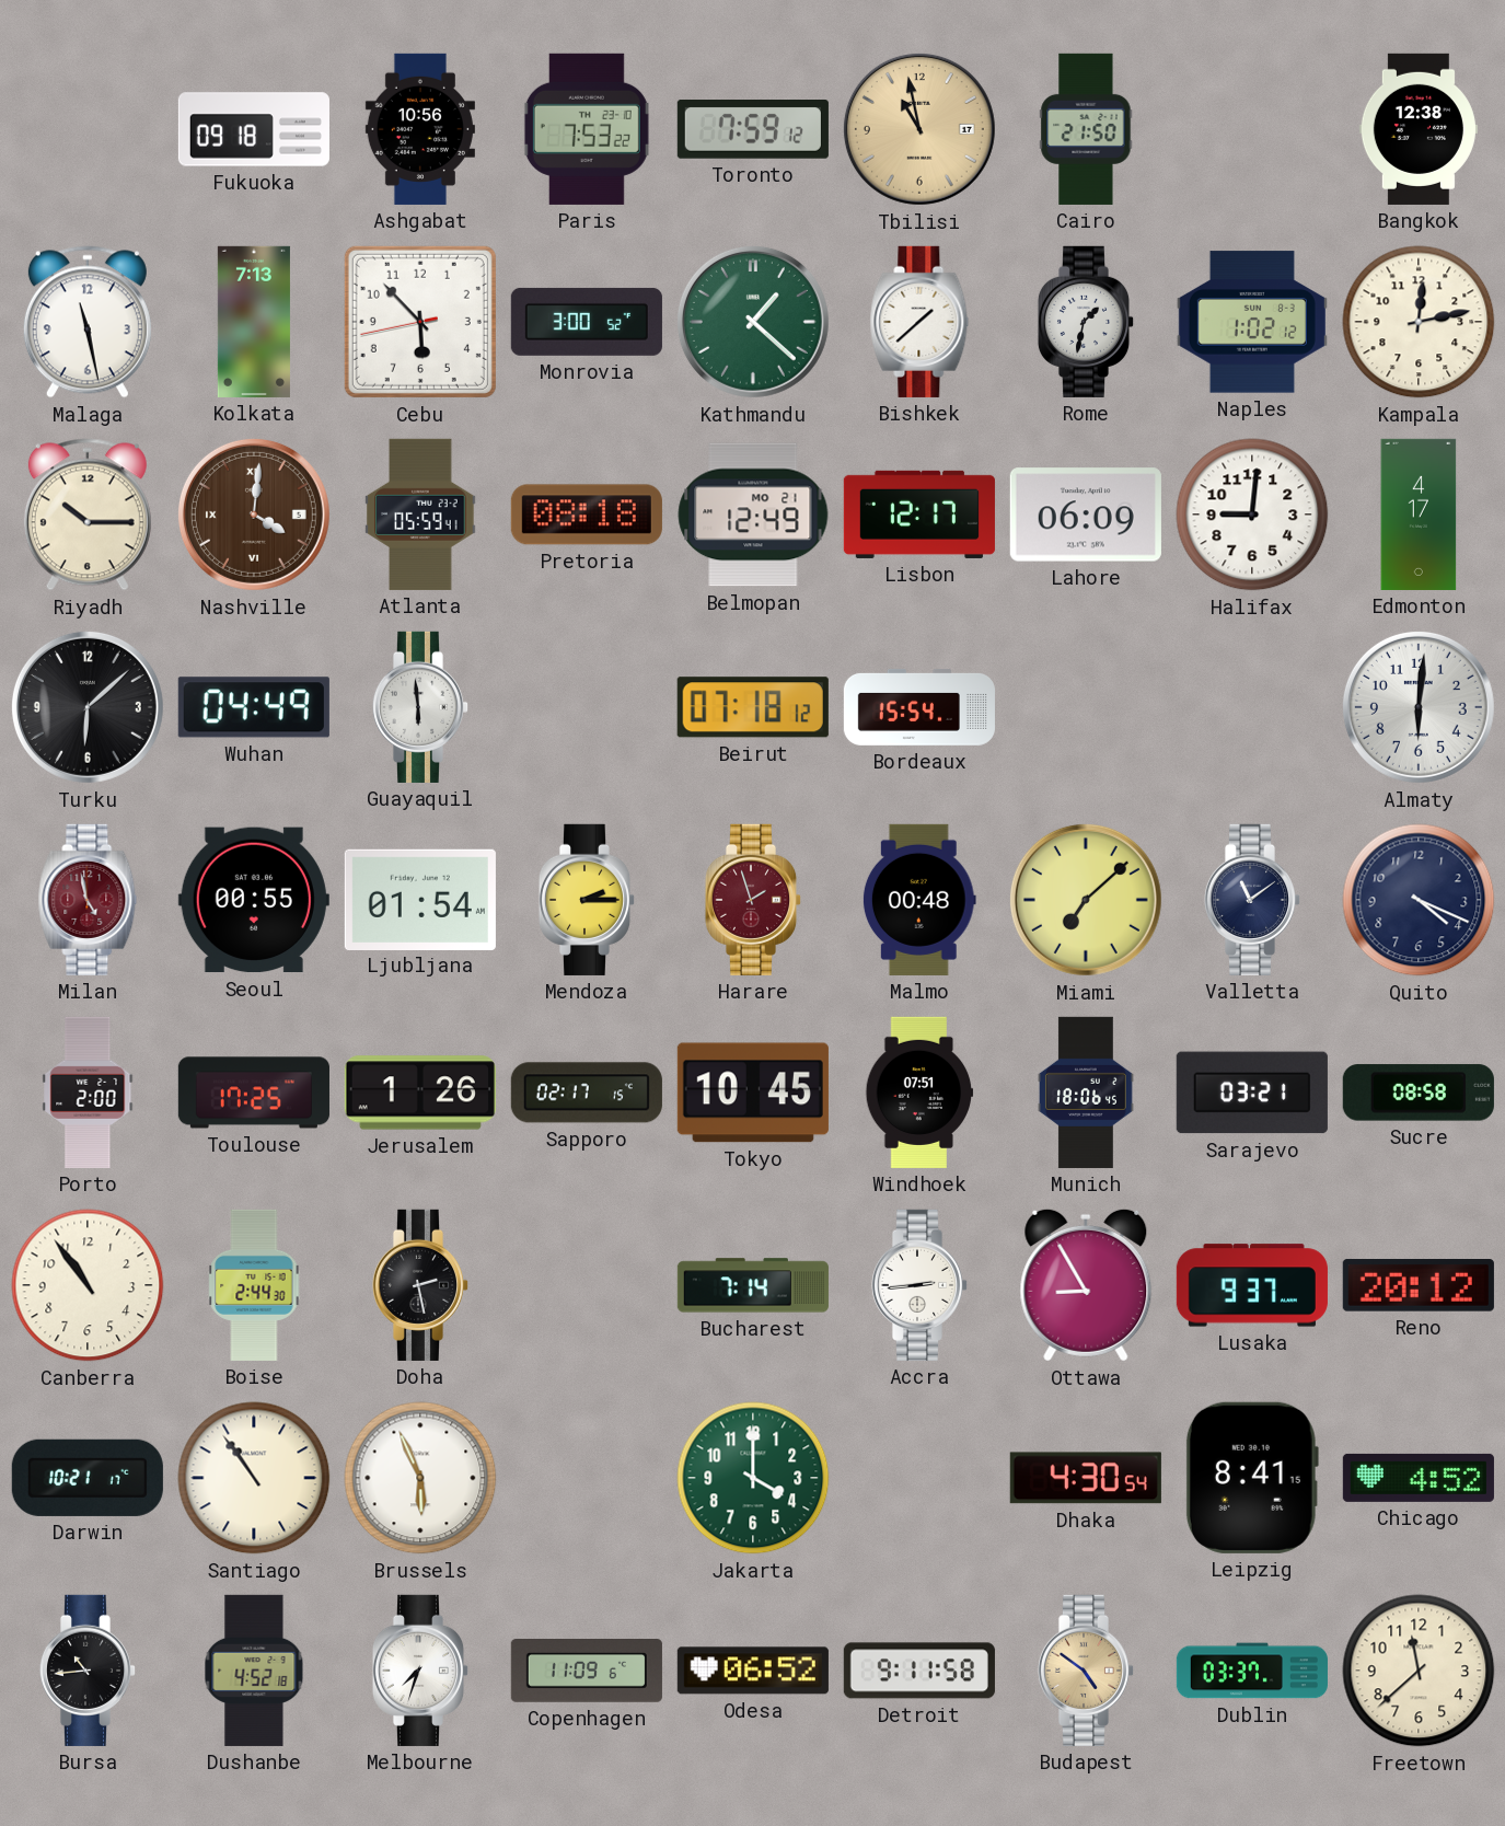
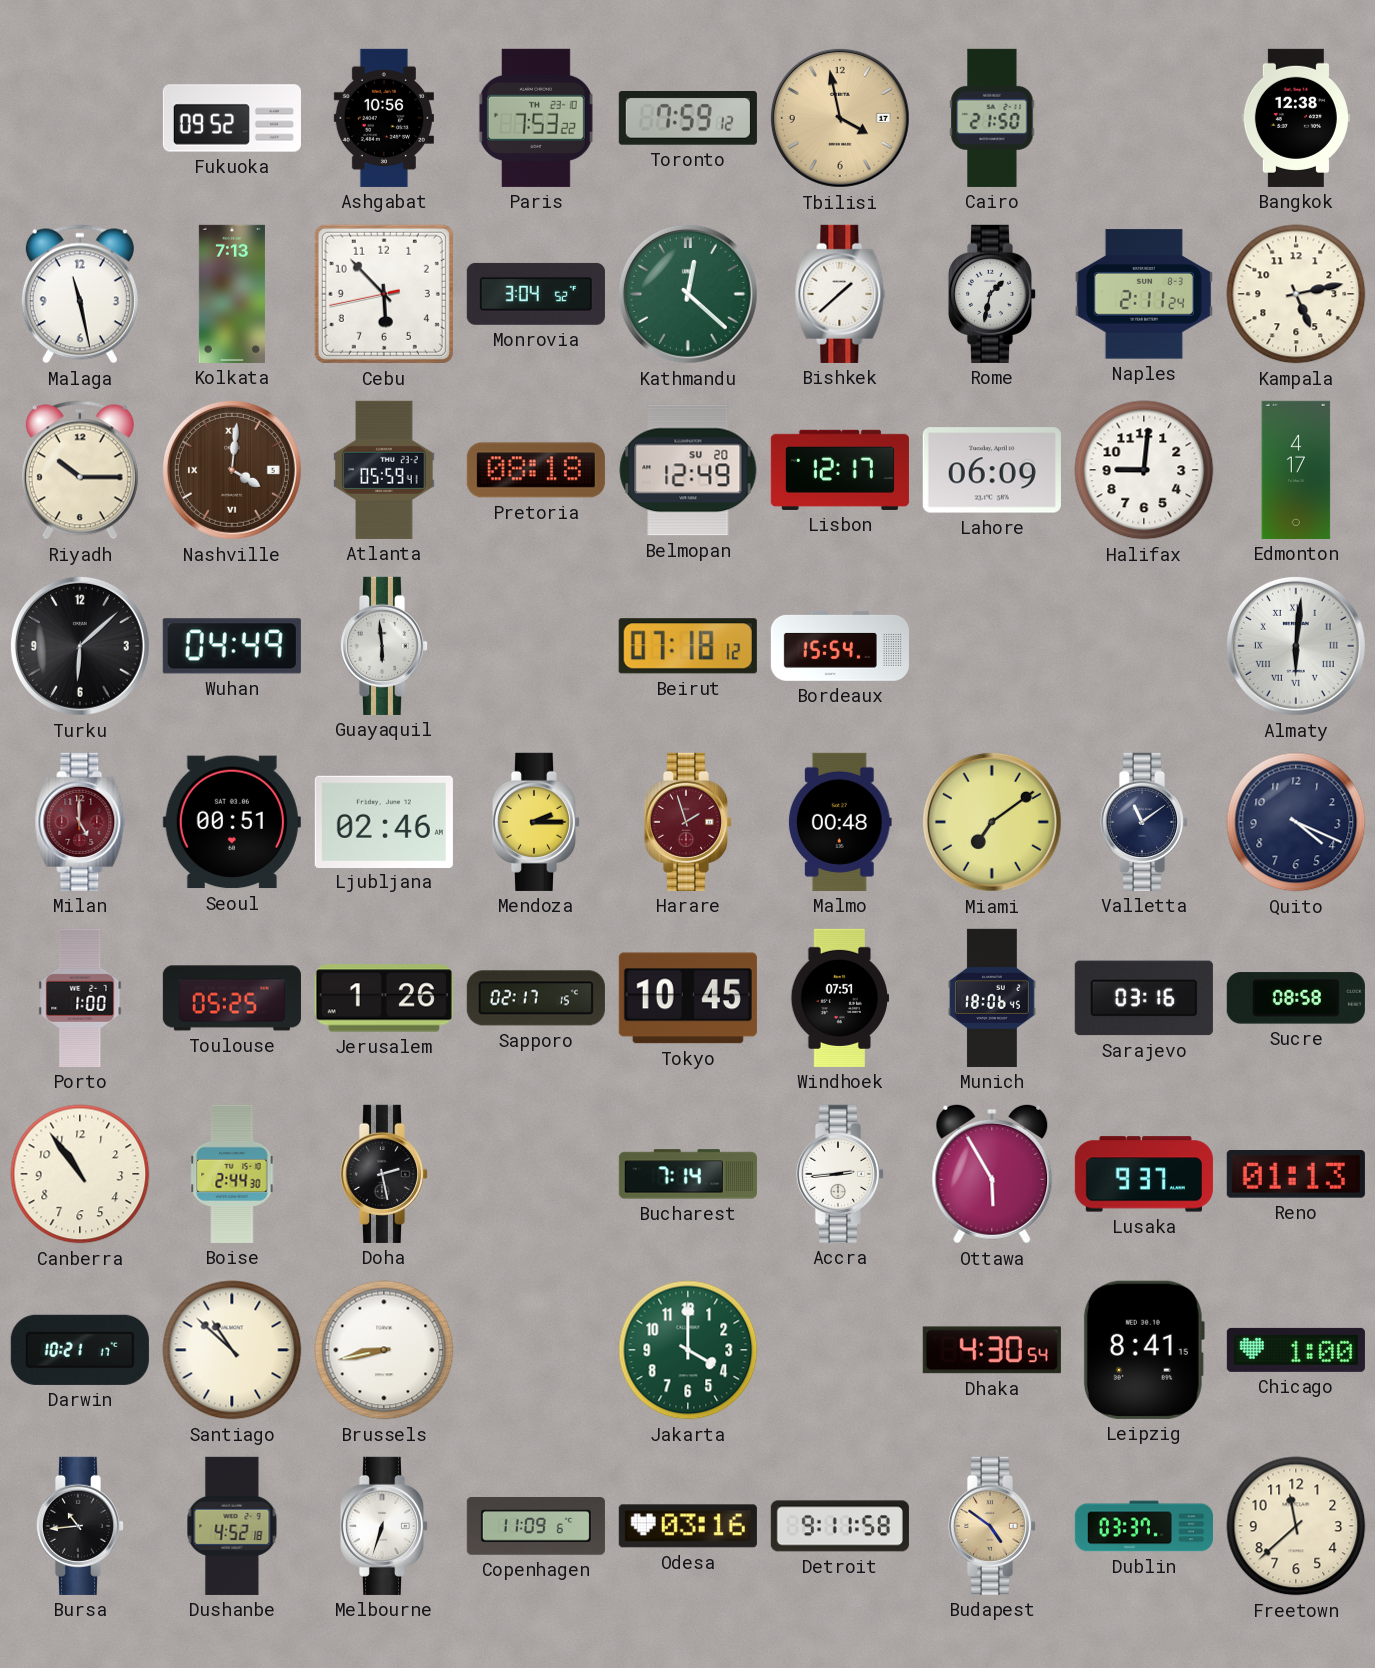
Fukuoka: 09:18 -> 09:52
Tbilisi: 10:58 -> 3:58
Monrovia: 3:00 -> 3:04
Kathmandu: 1:22 -> 12:22
Naples: 1:02 -> 2:11
Kampala: 12:13 -> 5:13
Belmopan date: MO 21 -> SU 20
Almaty numerals: Arabic -> Roman
Milan: 4:58 -> 5:00
Seoul: 00:55 -> 00:51
Ljubljana: 01:54 -> 02:46
Miami: 7:08 -> 7:09
Porto: 2:00 -> 1:00
Toulouse: 17:25 -> 05:25
Sarajevo: 03:21 -> 03:16
Ottawa: 8:55 -> 5:55
Reno: 20:12 -> 01:13
Santiago: 10:54 -> 10:52
Brussels: 5:56 -> 8:43
Chicago: 4:52 -> 1:00
Melbourne: 7:33 -> 6:33
Odesa: 06:52 -> 03:16
